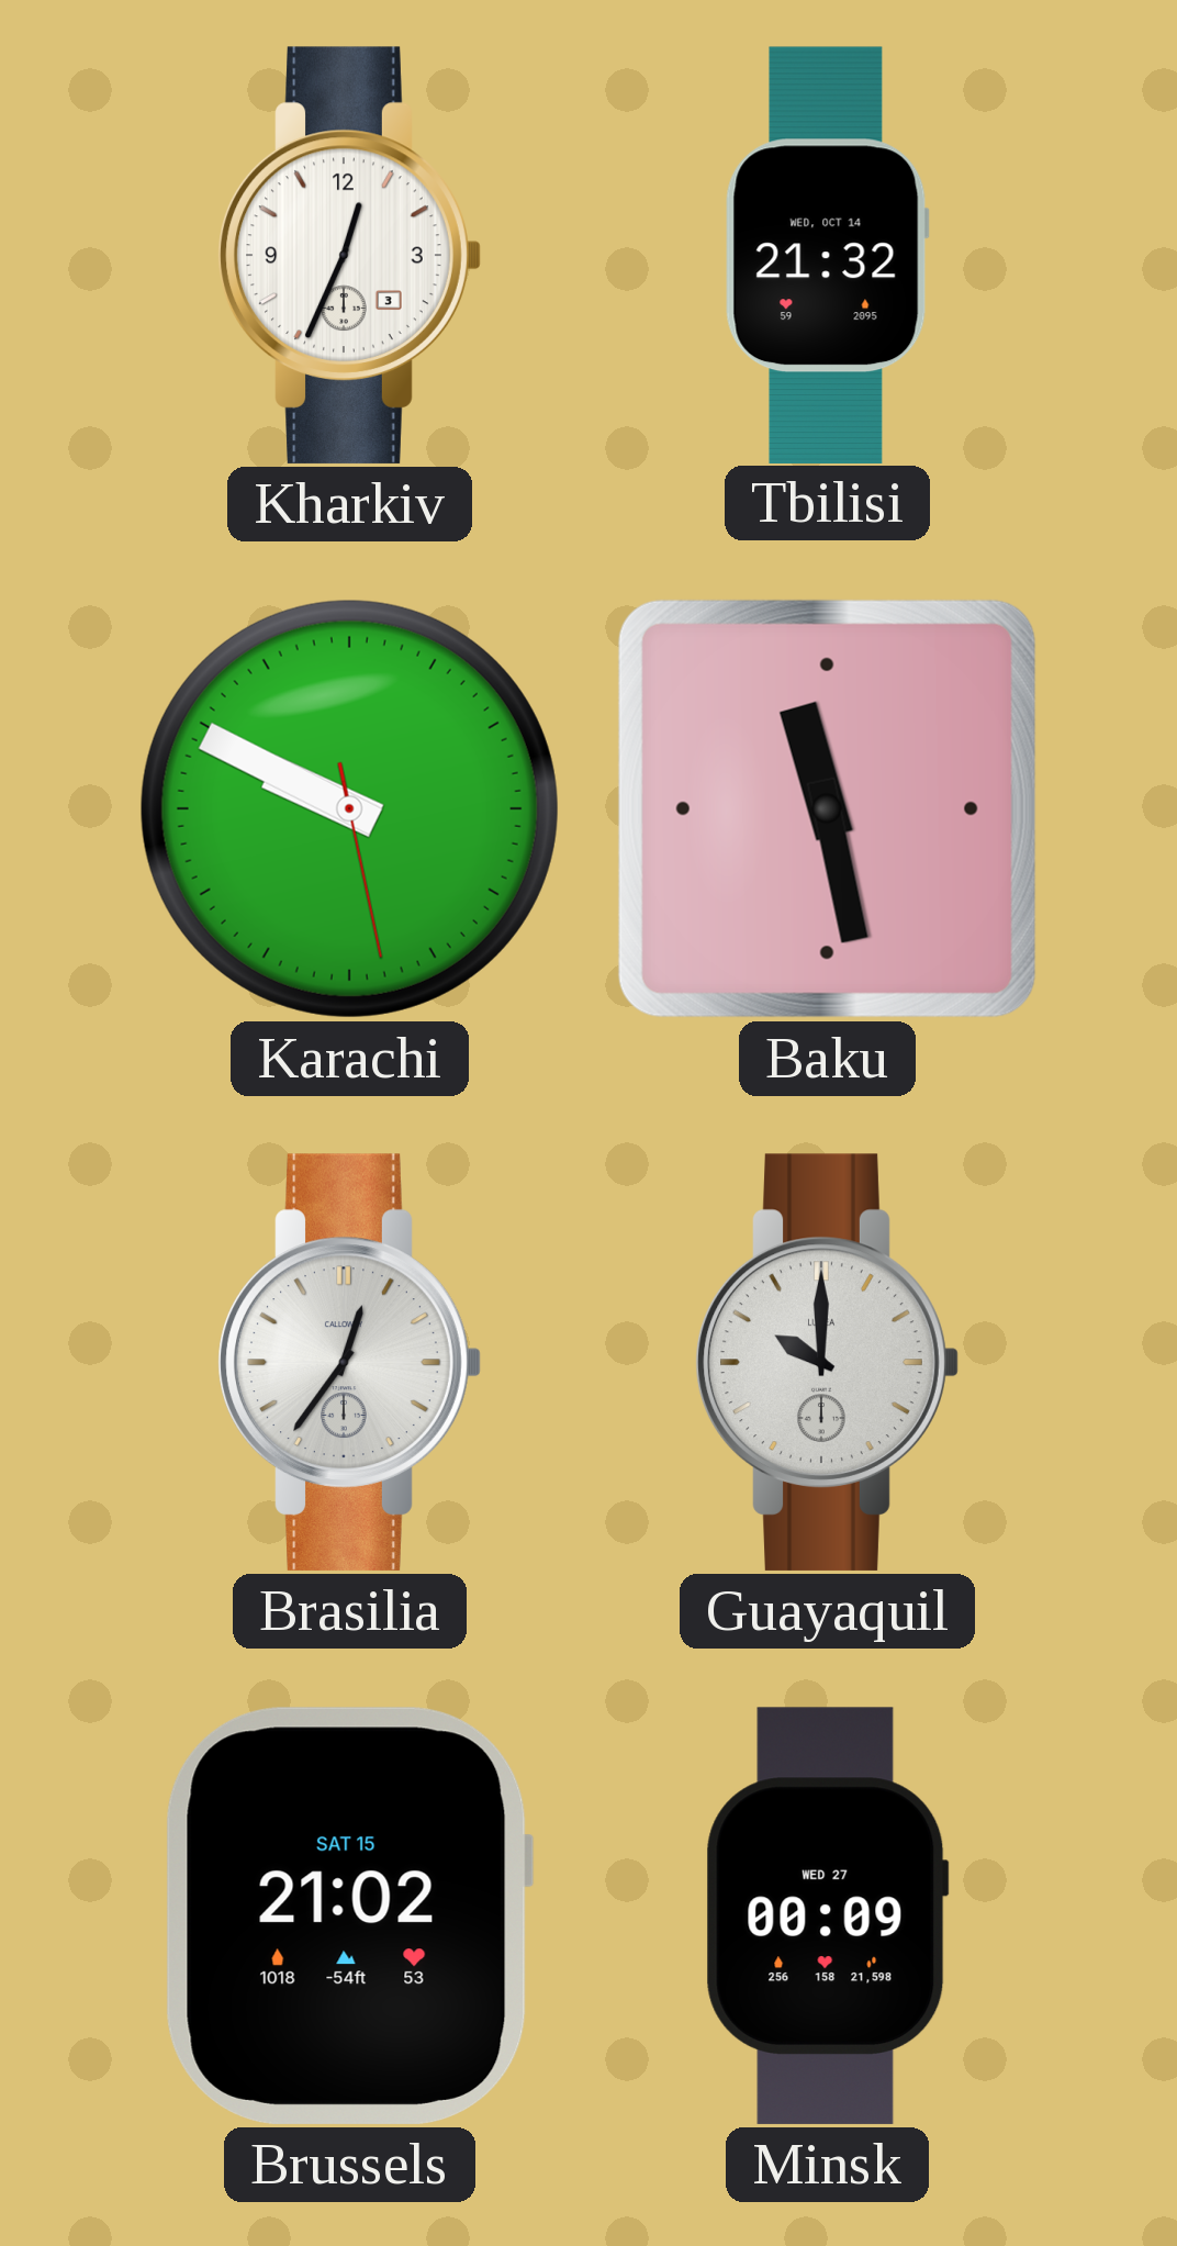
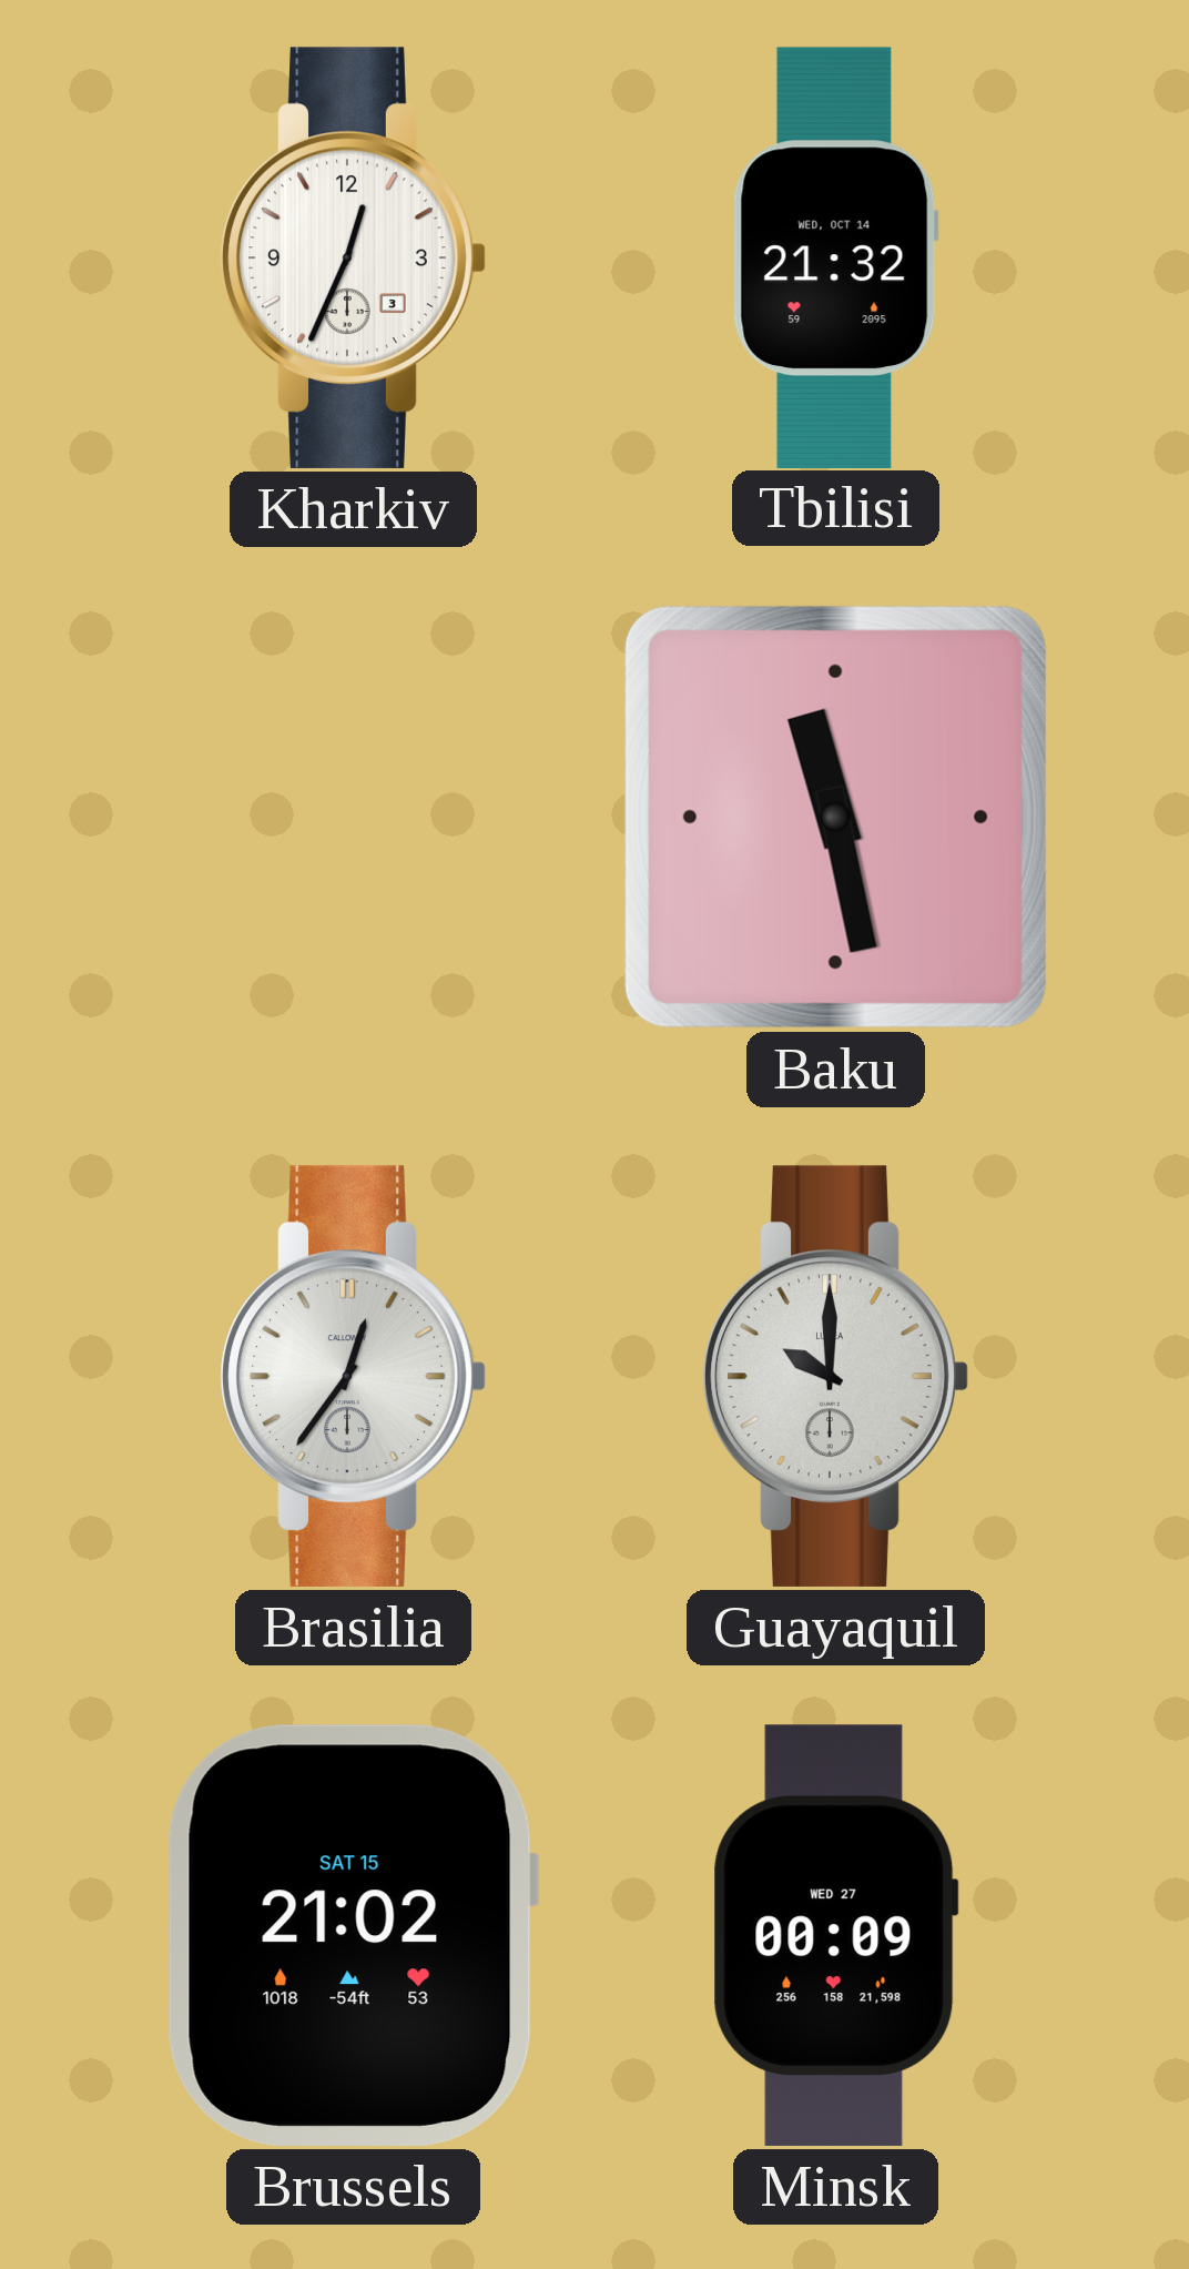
Karachi: 9:49 -> none
